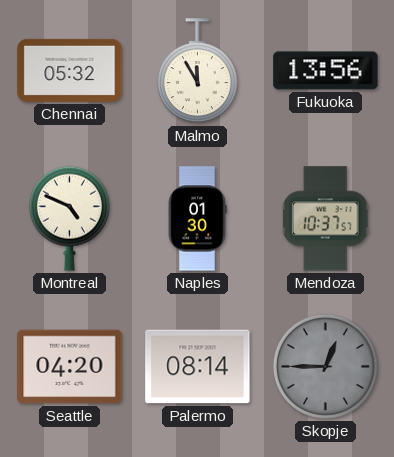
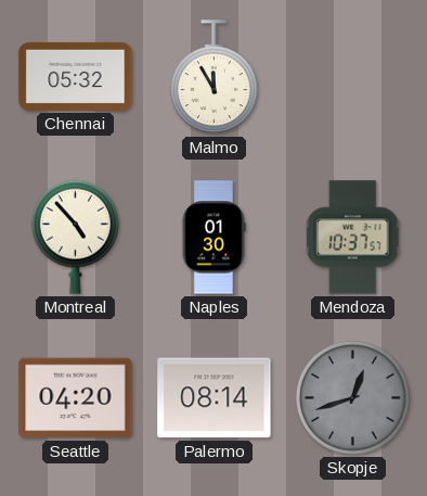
Fukuoka: 13:56 -> none
Montreal: 4:49 -> 4:53
Skopje: 12:45 -> 12:42
